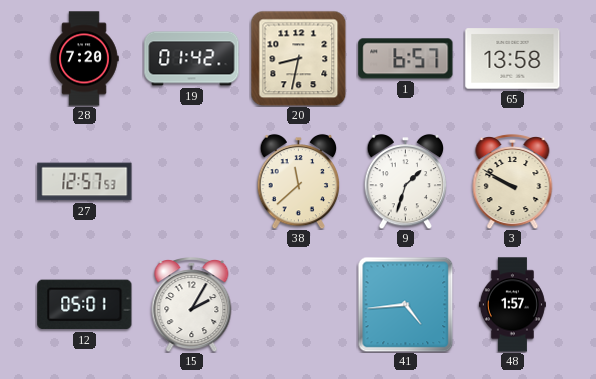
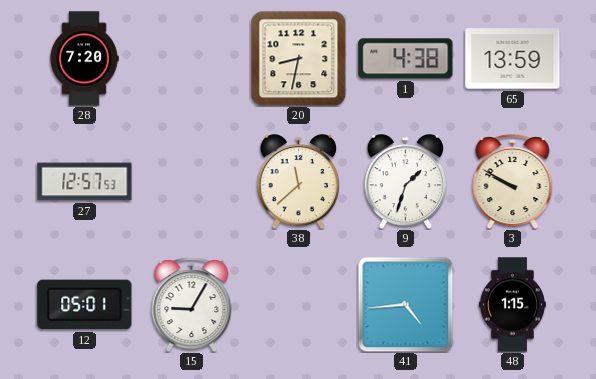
19: 01:42 -> none
1: 6:57 -> 4:38
65: 13:58 -> 13:59
15: 2:05 -> 9:05
48: 1:57 -> 1:15
